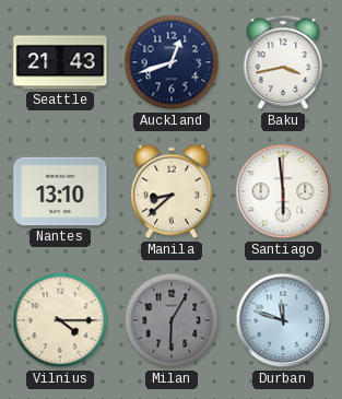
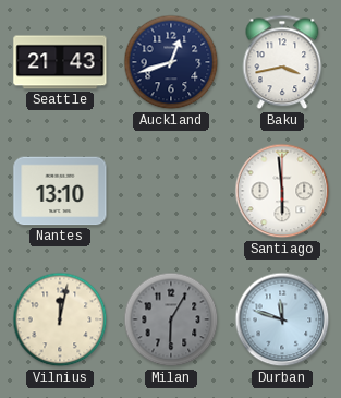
Manila: 8:38 -> none
Vilnius: 4:15 -> 12:02
